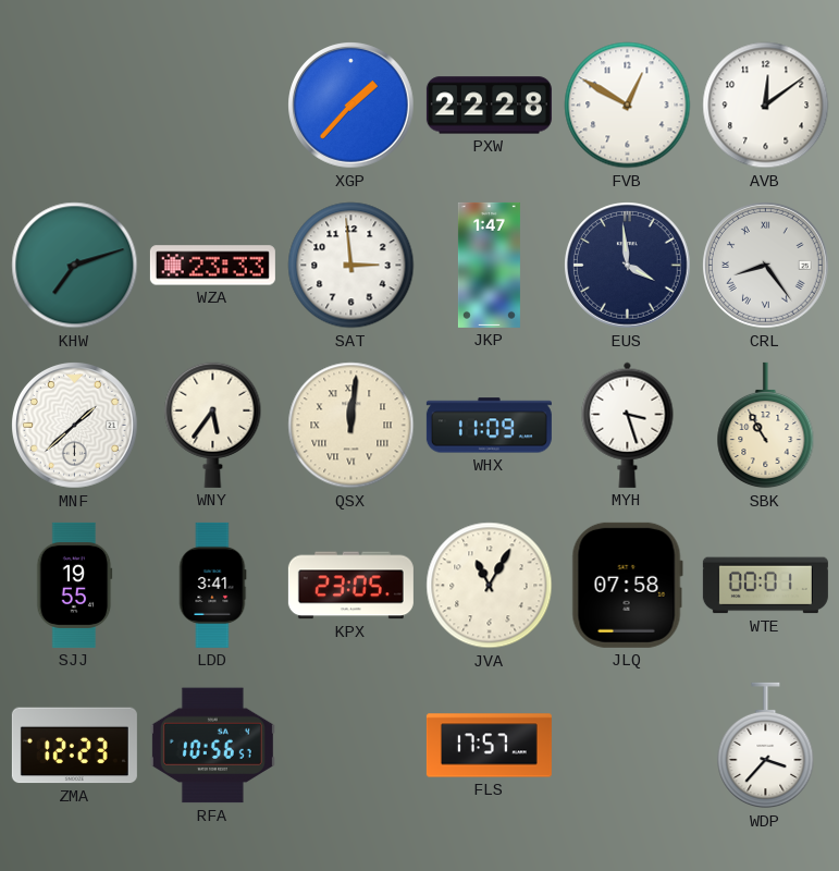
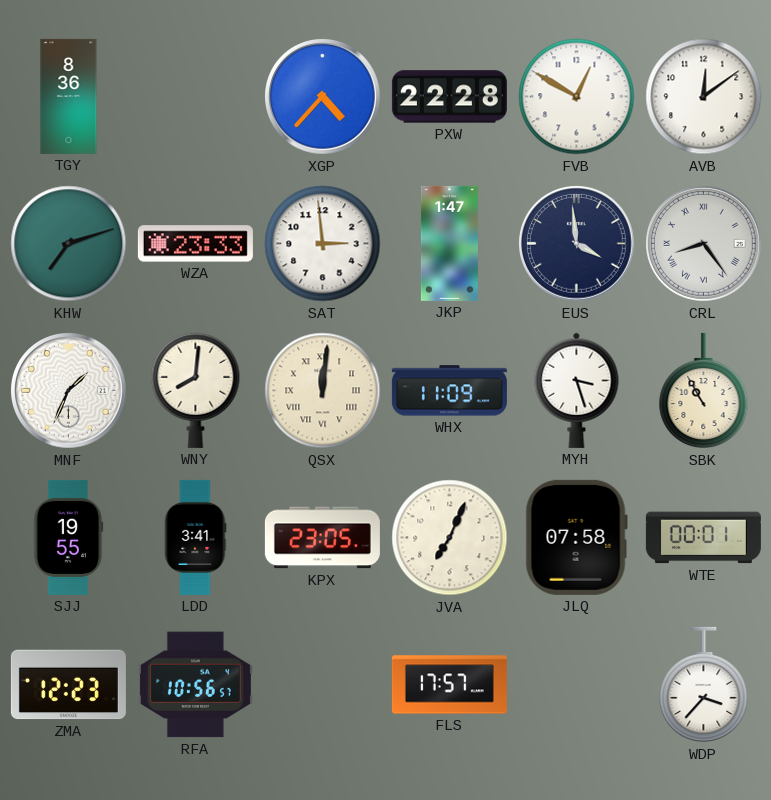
TGY: none -> 8:36
XGP: 1:37 -> 4:37
MNF: 1:38 -> 1:34
WNY: 5:36 -> 8:01
JVA: 11:05 -> 7:04
